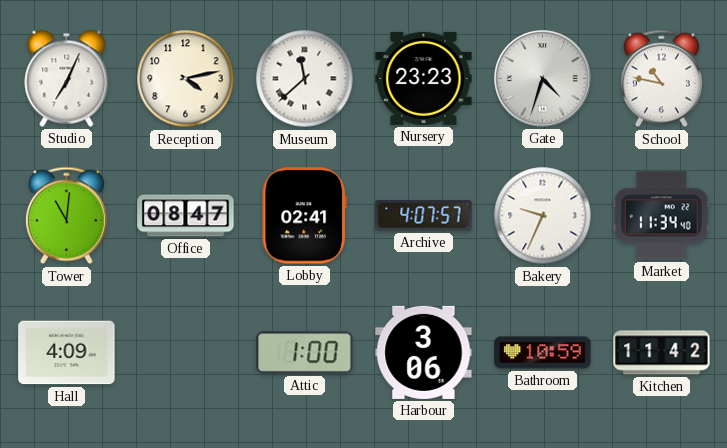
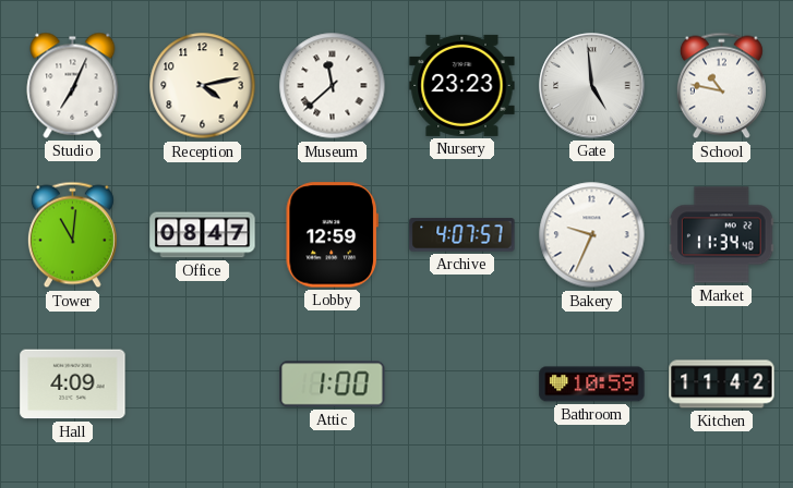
Gate: 4:33 -> 4:59
Lobby: 02:41 -> 12:59
Harbour: 3:06 -> none
